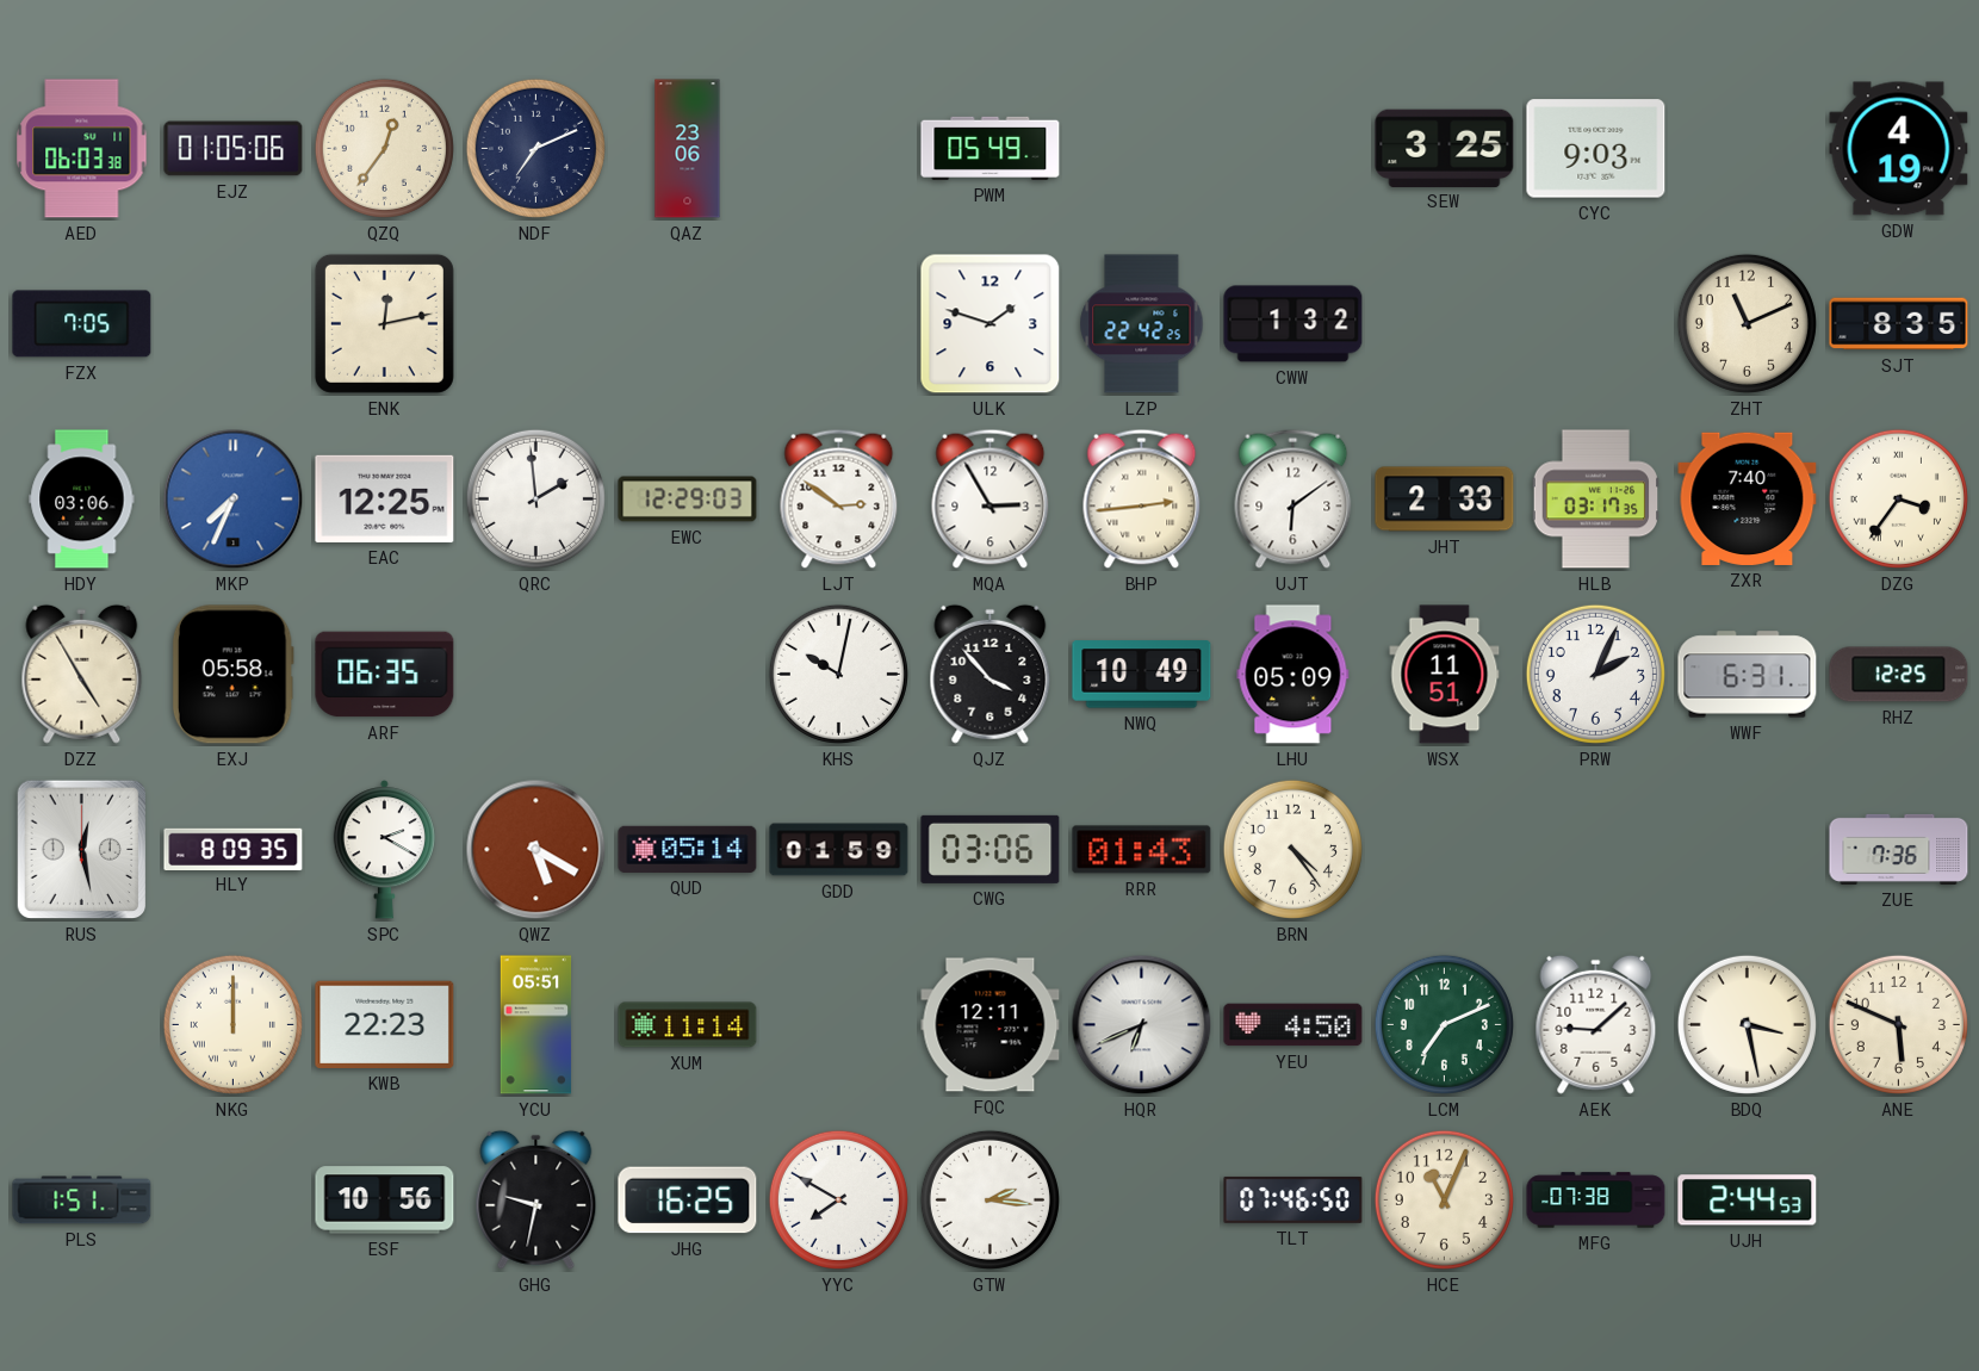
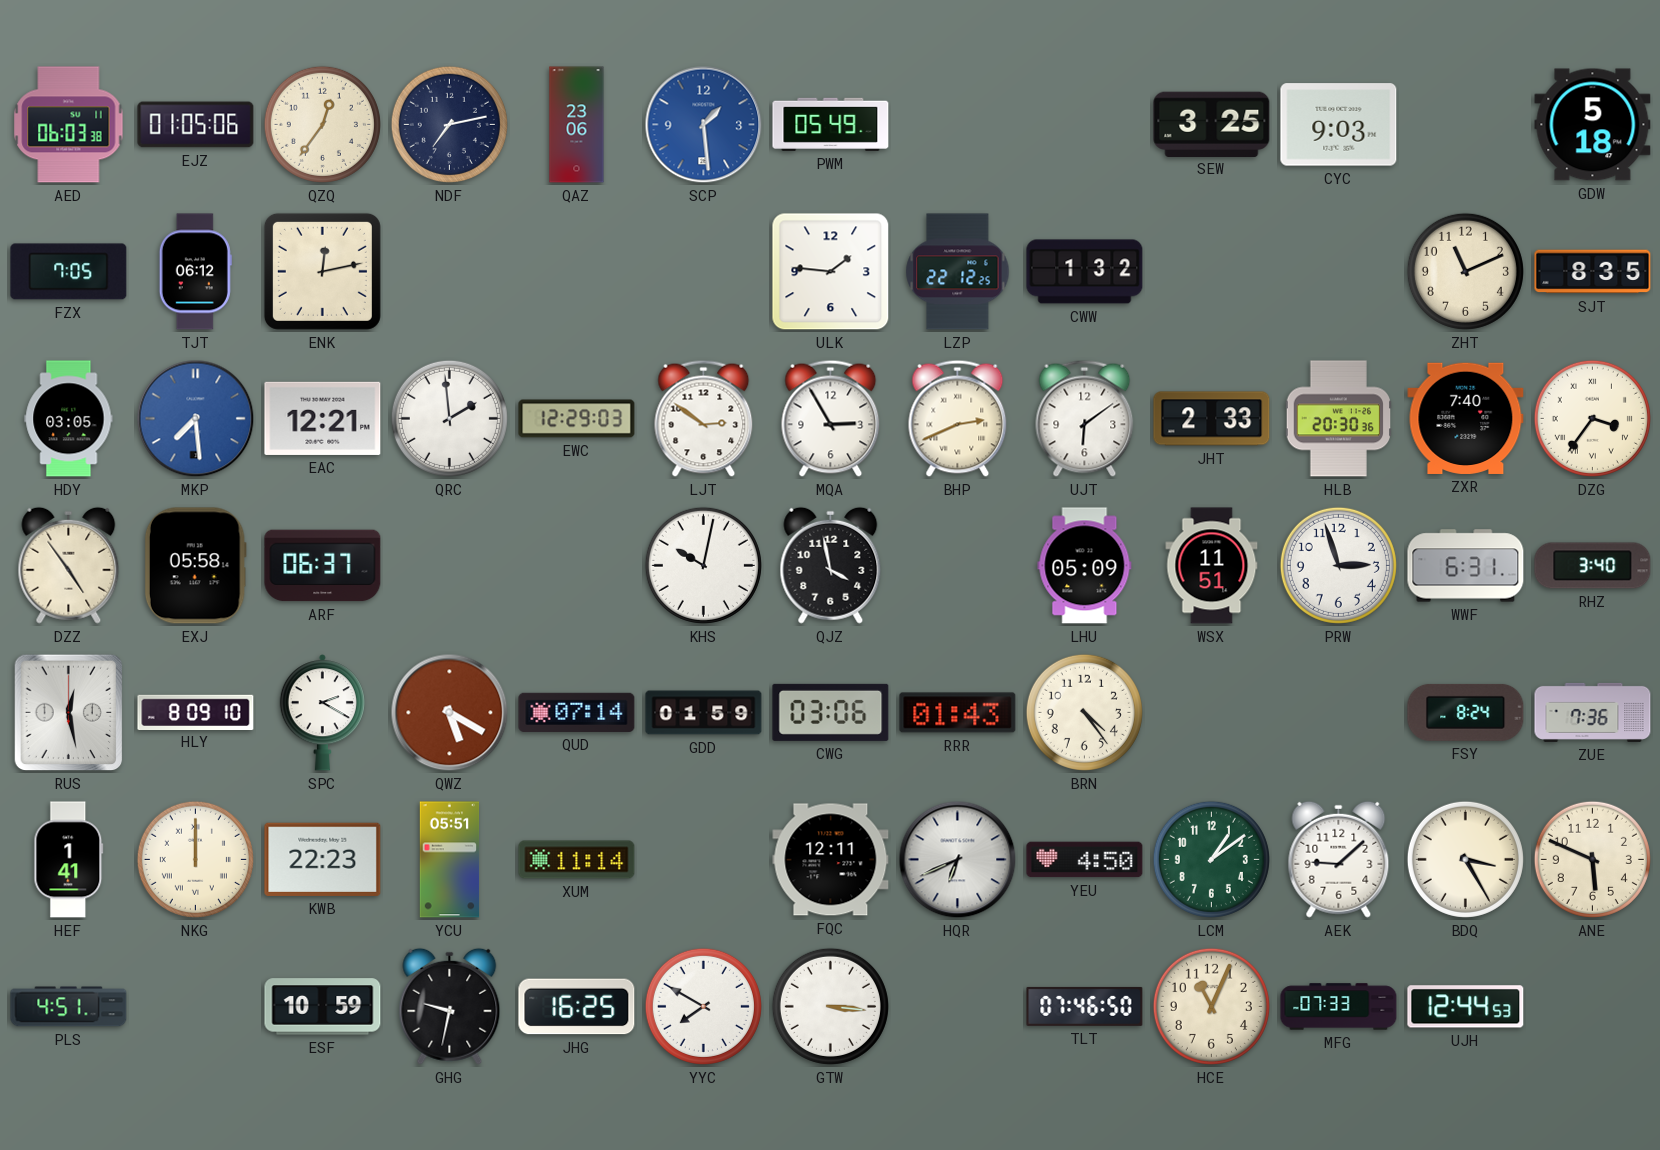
NDF: 7:11 -> 7:13
SCP: none -> 1:29
GDW: 4:19 -> 5:18
TJT: none -> 06:12
ULK: 1:48 -> 1:46
LZP: 22:42 -> 22:12
HDY: 03:06 -> 03:05
MKP: 7:34 -> 7:29
EAC: 12:25 -> 12:21
BHP: 2:44 -> 2:41
HLB: 03:17 -> 20:30
DZZ: 4:55 -> 4:54
ARF: 06:35 -> 06:37
QJZ: 3:53 -> 3:58
NWQ: 10:49 -> none
PRW: 2:04 -> 2:57
RHZ: 12:25 -> 3:40
HLY: 8:09:35 -> 8:09:10
QUD: 05:14 -> 07:14
FSY: none -> 8:24
HEF: none -> 1:41
LCM: 7:11 -> 1:09
BDQ: 3:28 -> 3:25
PLS: 1:51 -> 4:51
ESF: 10:56 -> 10:59
GTW: 2:16 -> 3:16
MFG: 07:38 -> 07:33
UJH: 2:44 -> 12:44
